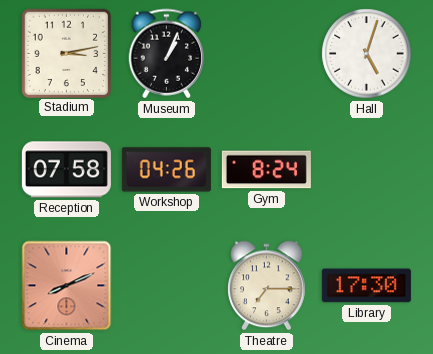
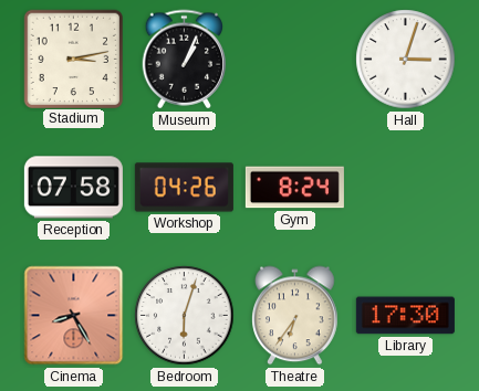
Hall: 5:03 -> 3:03
Cinema: 8:11 -> 8:25
Bedroom: none -> 6:03
Theatre: 7:15 -> 6:36
